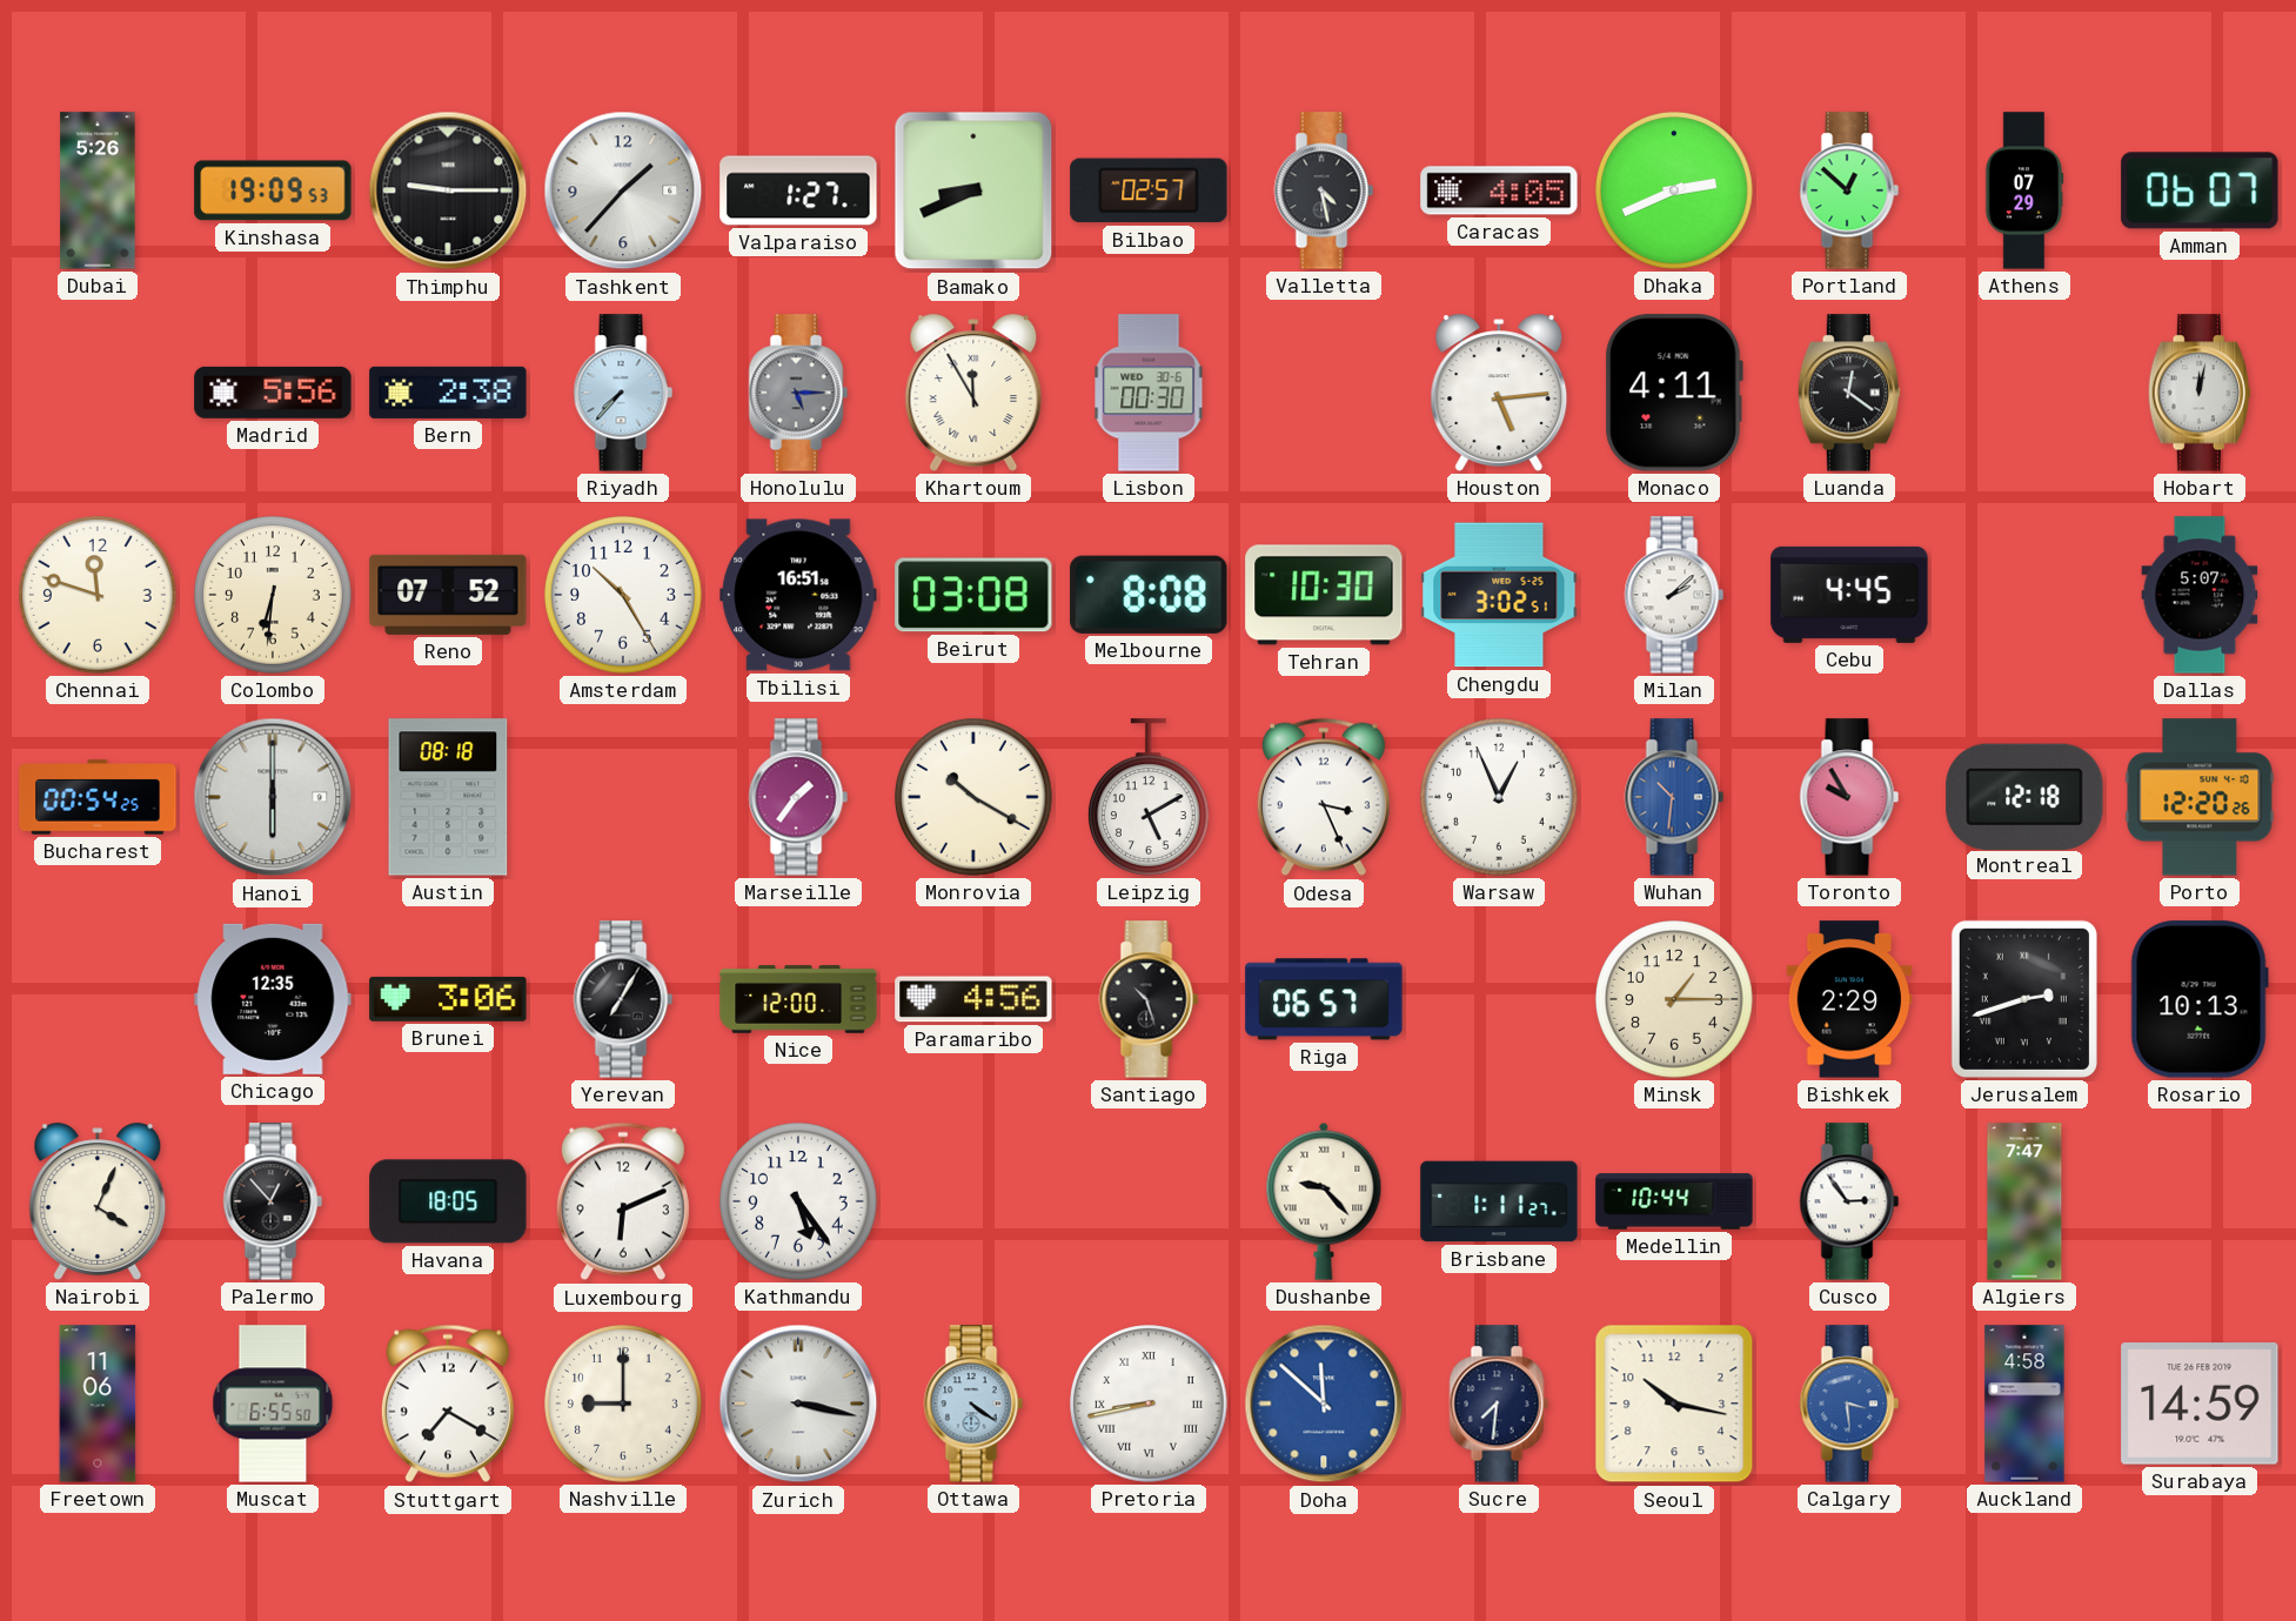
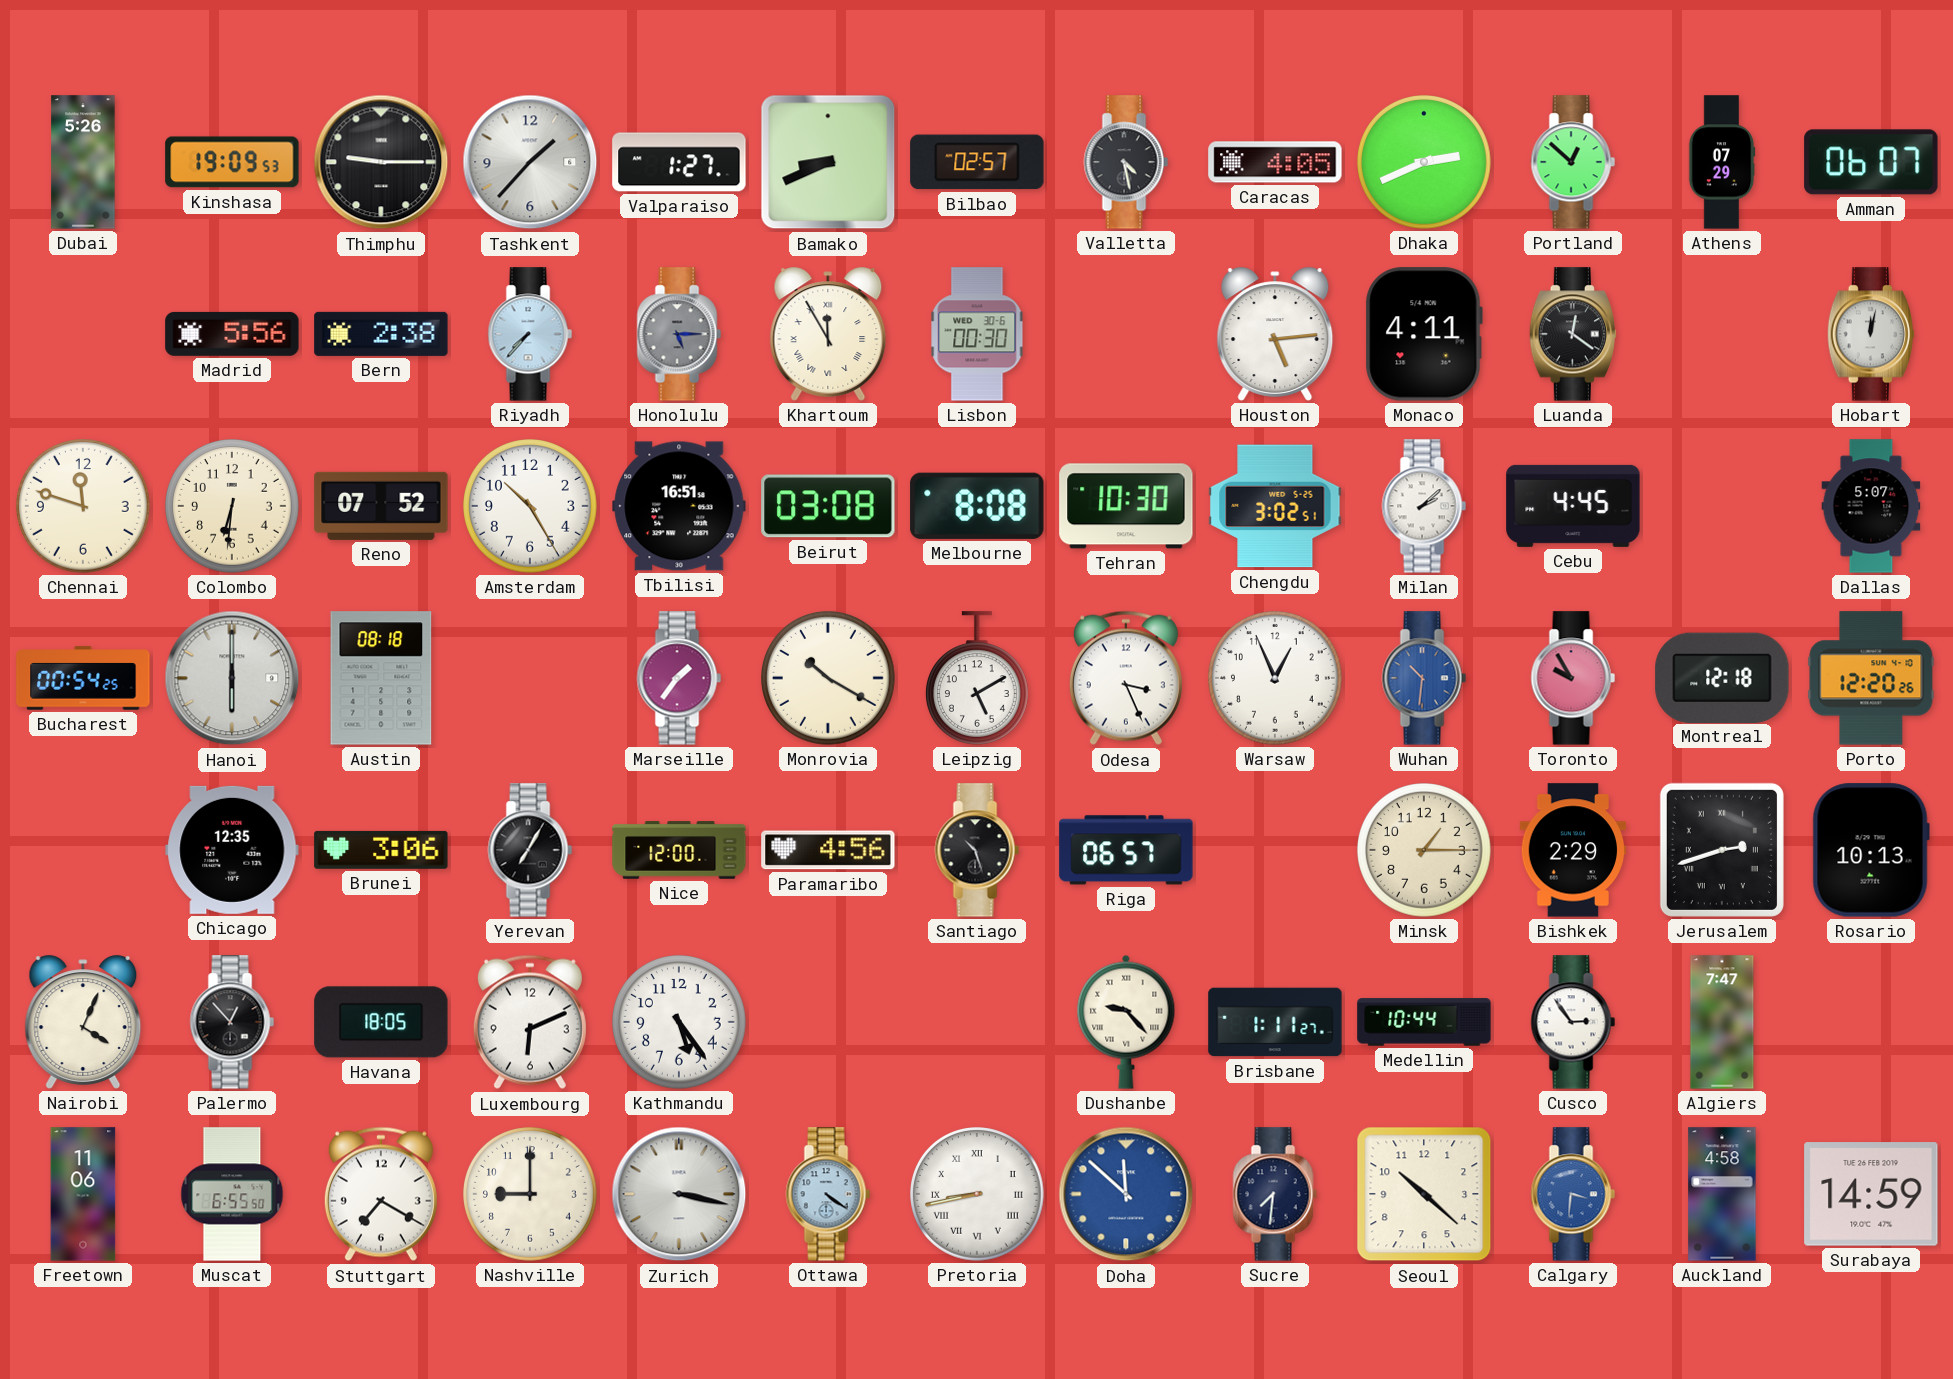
Seoul: 10:17 -> 10:22
Calgary: 3:29 -> 3:31
